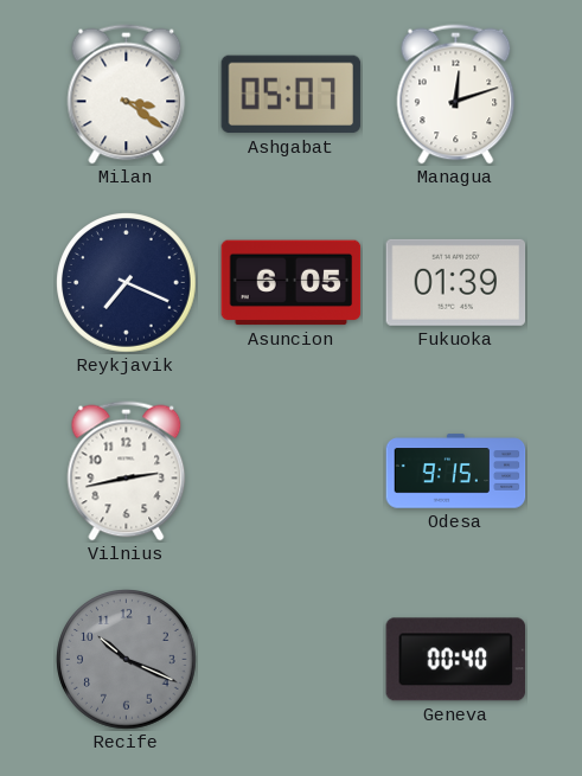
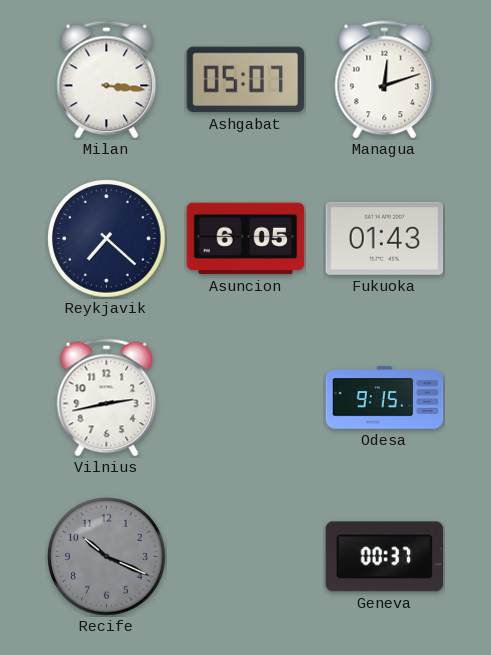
Milan: 3:21 -> 3:16
Reykjavik: 7:19 -> 7:22
Fukuoka: 01:39 -> 01:43
Geneva: 00:40 -> 00:37
